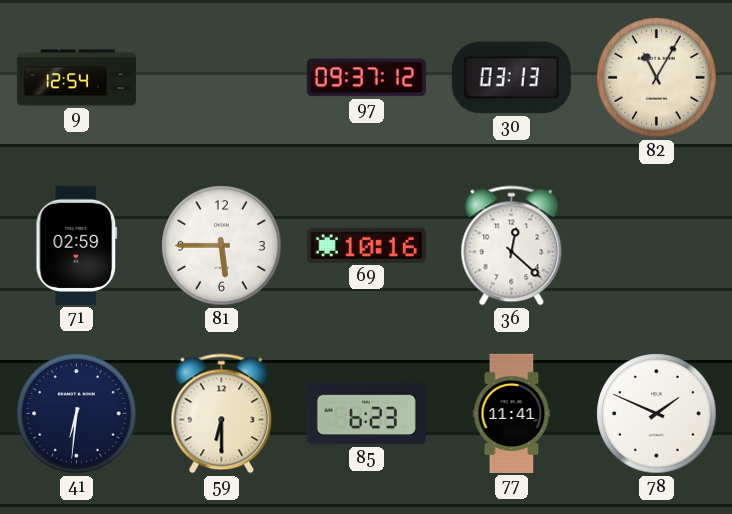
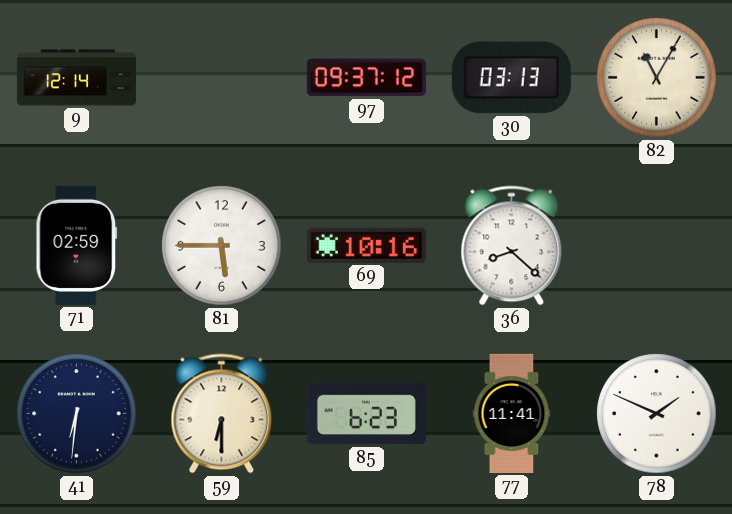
9: 12:54 -> 12:14
36: 12:22 -> 8:22
